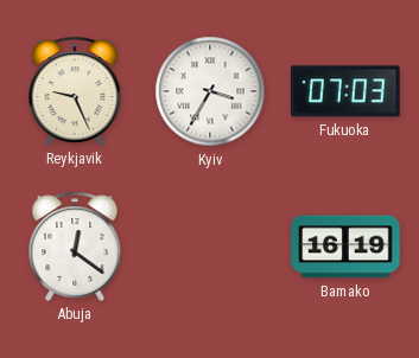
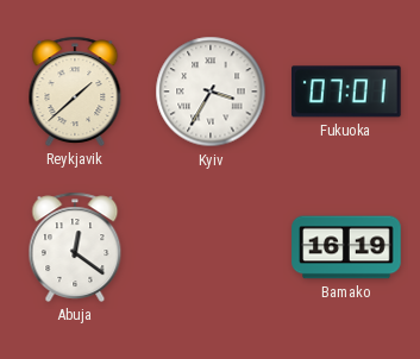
Reykjavik: 9:26 -> 1:38
Fukuoka: 07:03 -> 07:01
